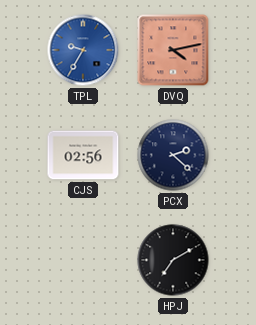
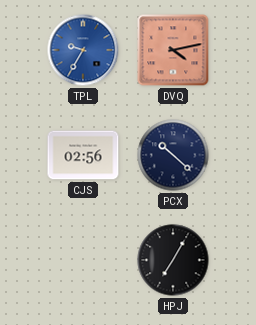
PCX: 2:22 -> 10:22
HPJ: 7:10 -> 7:05
